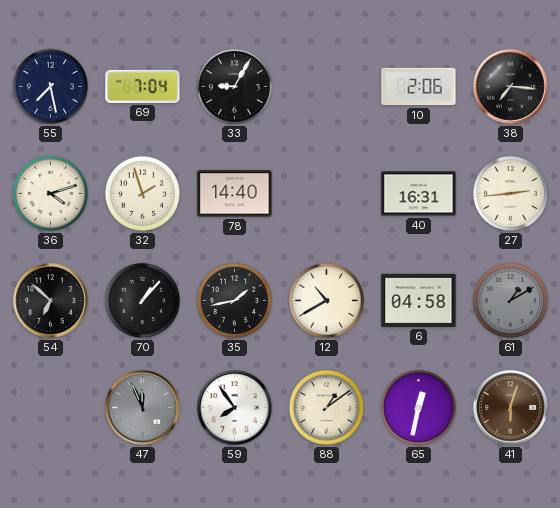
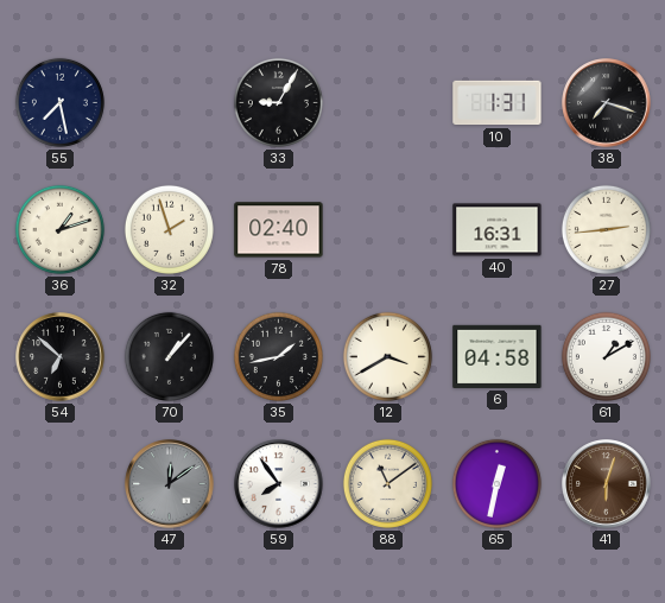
69: 7:04 -> none
10: 2:06 -> 1:31
38: 7:16 -> 7:18
36: 4:12 -> 1:12
78: 14:40 -> 02:40
12: 10:40 -> 3:40
61 dial: grey -> white
47: 11:56 -> 12:09
88: 1:09 -> 11:09
